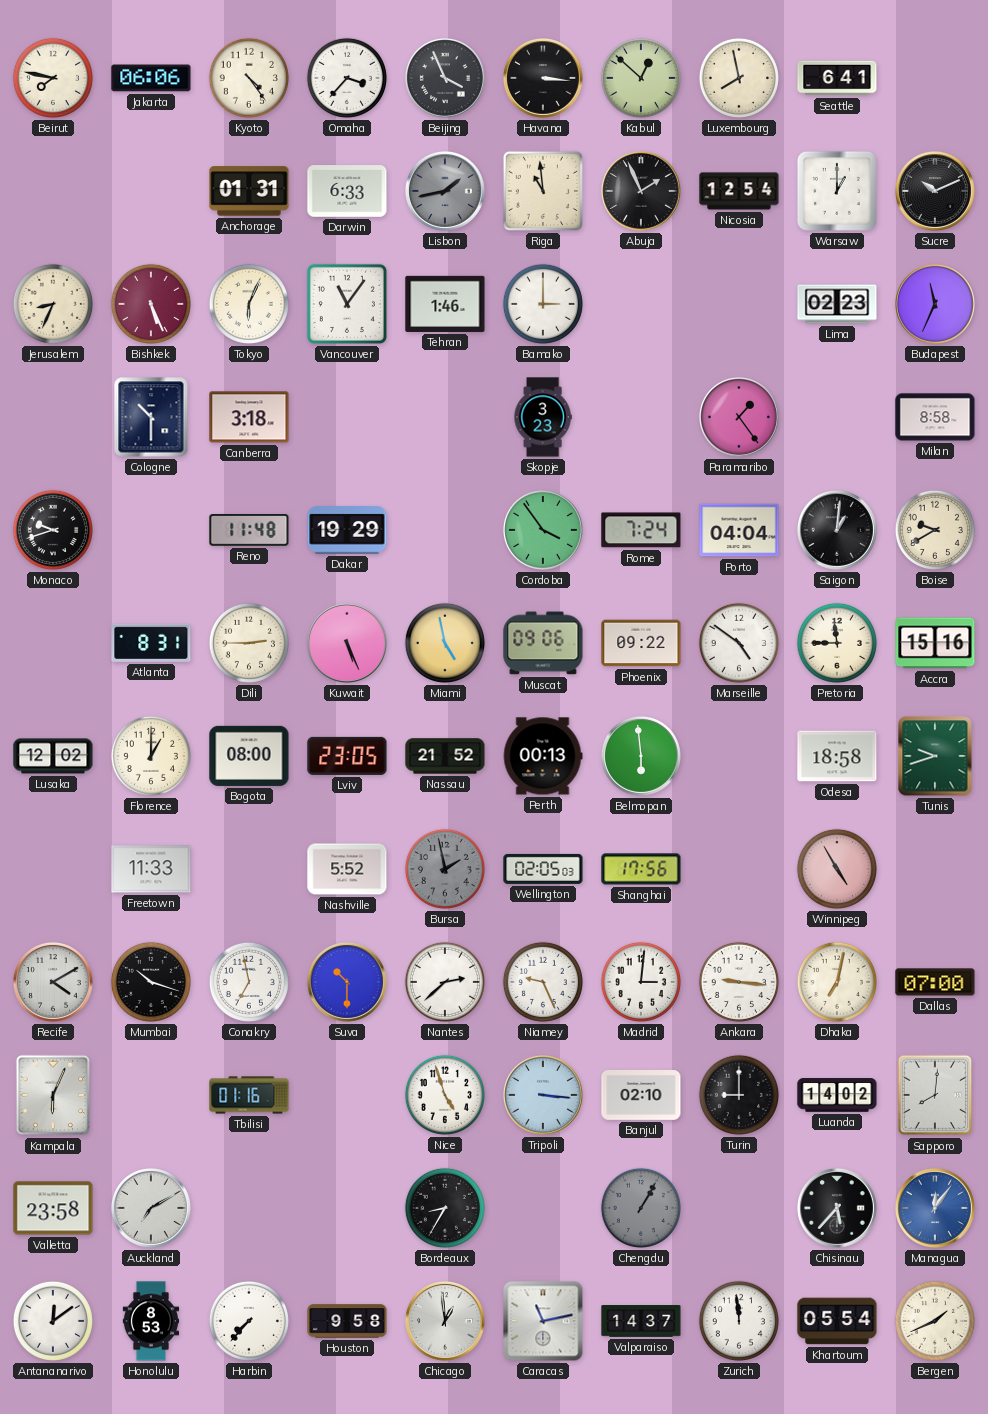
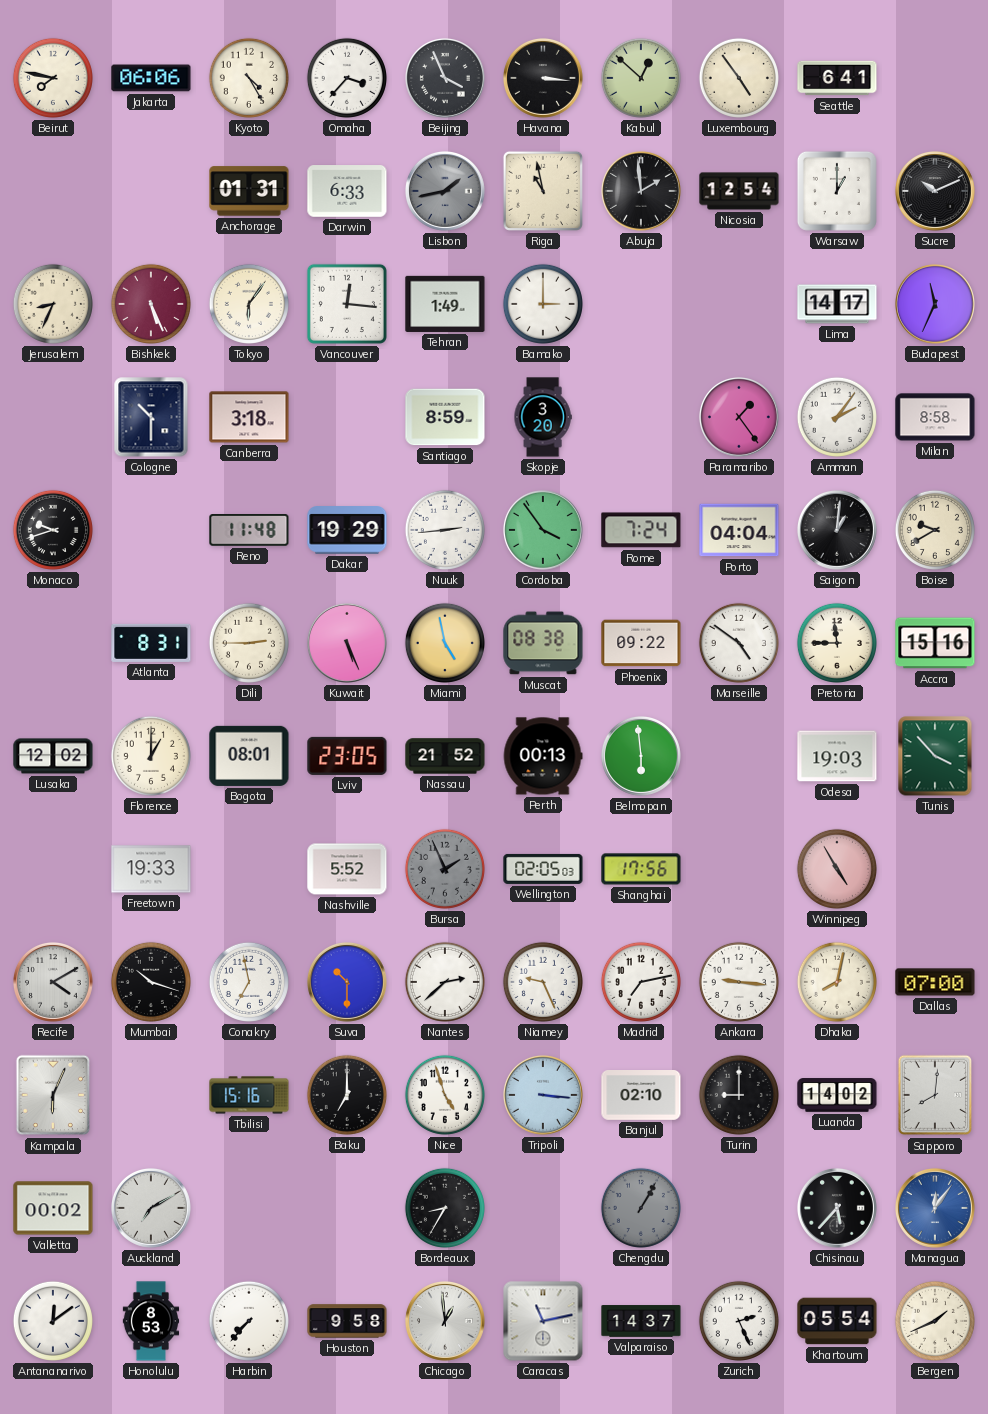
Kyoto: 4:24 -> 4:25
Luxembourg: 7:58 -> 4:54
Riga: 10:59 -> 10:58
Abuja: 1:56 -> 1:59
Tokyo: 6:04 -> 6:06
Vancouver: 11:06 -> 12:16
Tehran: 1:46 -> 1:49
Lima: 02:23 -> 14:17
Santiago: none -> 8:59
Skopje: 3:23 -> 3:20
Amman: none -> 2:06
Nuuk: none -> 2:44
Muscat: 09:06 -> 08:38
Bogota: 08:00 -> 08:01
Odesa: 18:58 -> 19:03
Tunis: 9:42 -> 3:53
Freetown: 11:33 -> 19:33
Bursa: 1:58 -> 1:56
Madrid: 3:01 -> 7:13
Dhaka: 7:02 -> 8:02
Tbilisi: 01:16 -> 15:16
Baku: none -> 7:00
Valletta: 23:58 -> 00:02
Zurich: 11:59 -> 2:26
